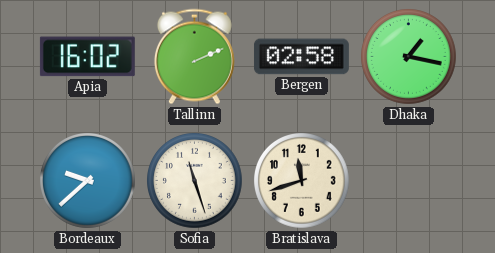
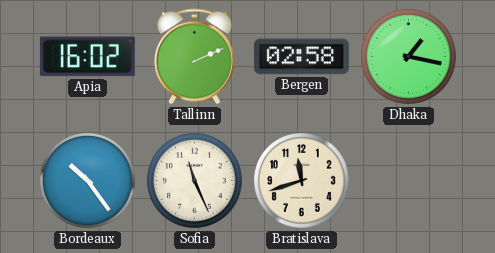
Bordeaux: 9:38 -> 10:24
Sofia: 11:27 -> 11:26
